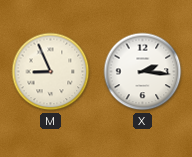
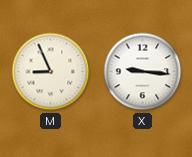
X: 2:16 -> 9:16
